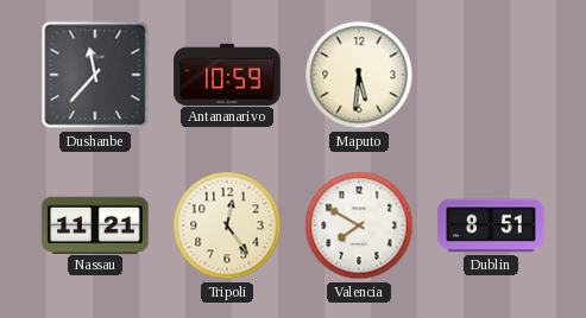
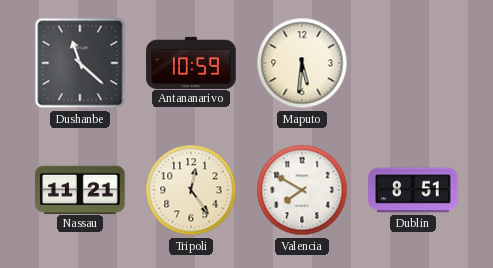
Dushanbe: 11:37 -> 11:22
